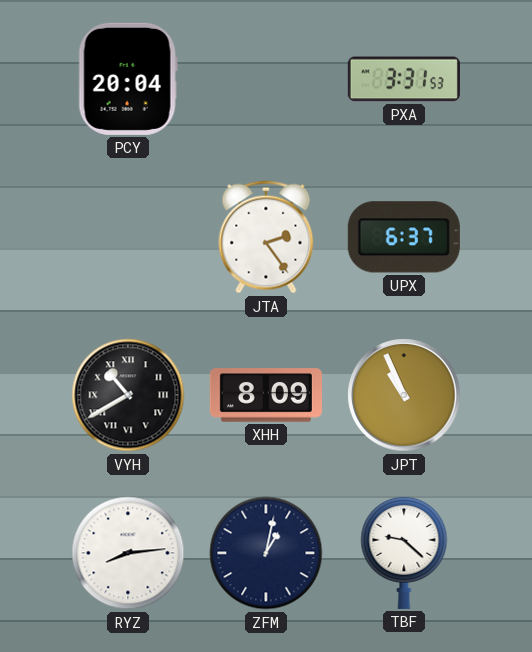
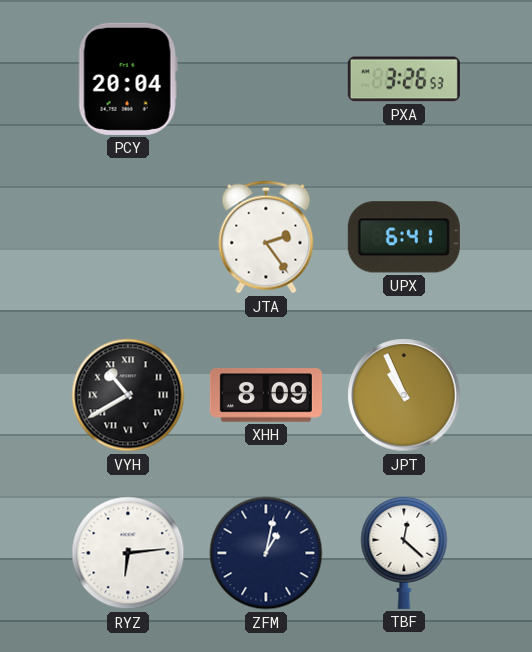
PXA: 3:31 -> 3:26
UPX: 6:37 -> 6:41
RYZ: 8:14 -> 6:14
TBF: 9:22 -> 12:22
